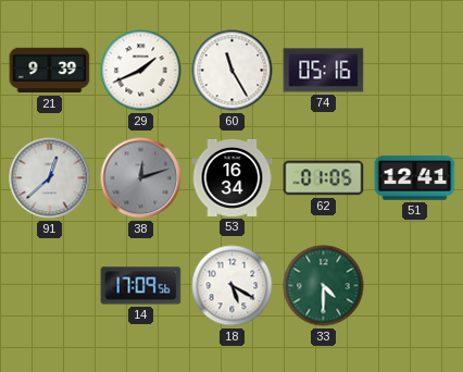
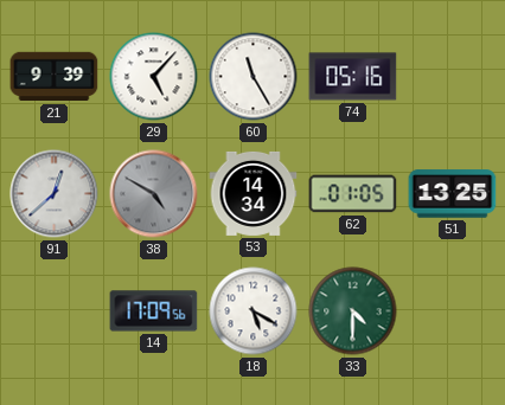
29: 1:41 -> 5:07
38: 12:12 -> 4:50
53: 16:34 -> 14:34
51: 12:41 -> 13:25
